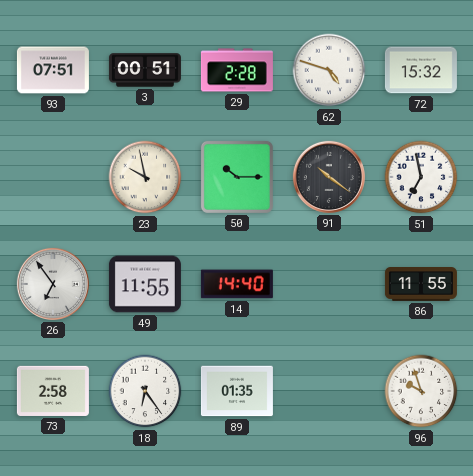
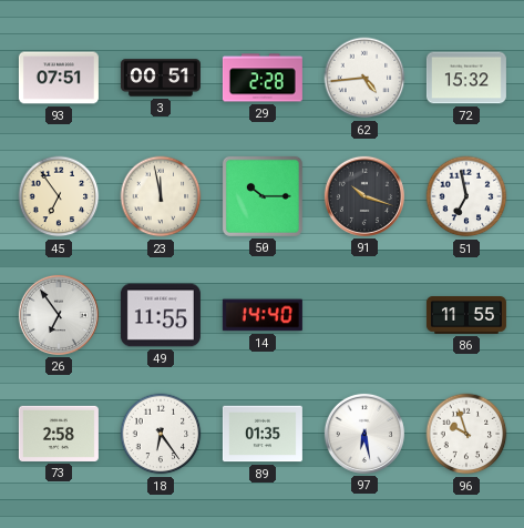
62: 4:48 -> 4:44
45: none -> 6:54
23: 9:58 -> 11:58
91: 10:21 -> 10:18
97: none -> 6:28
